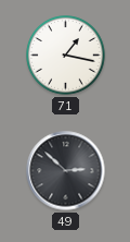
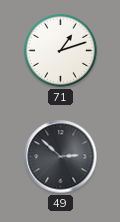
71: 1:17 -> 1:12
